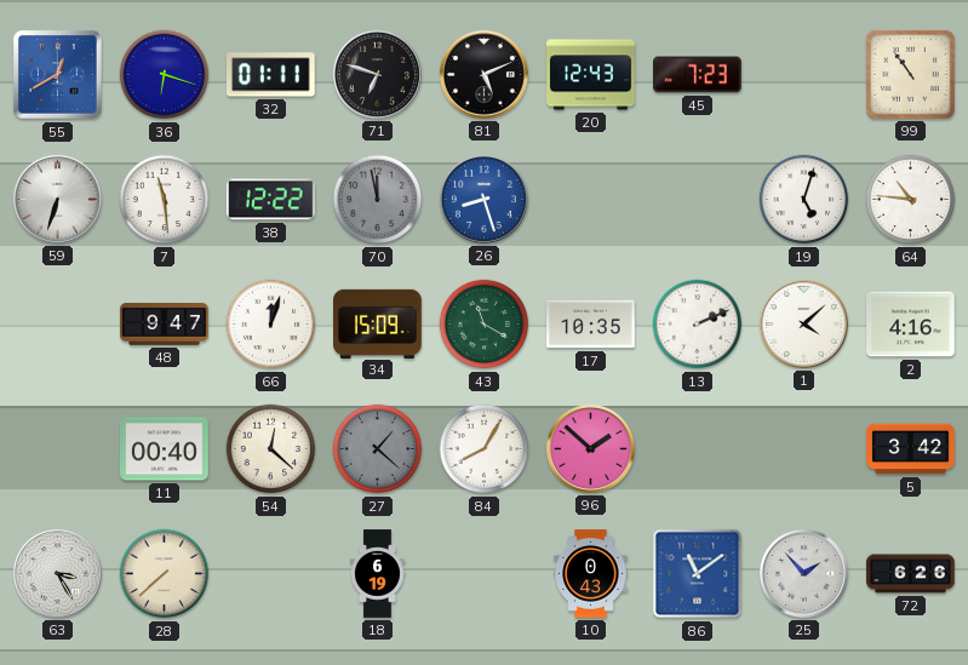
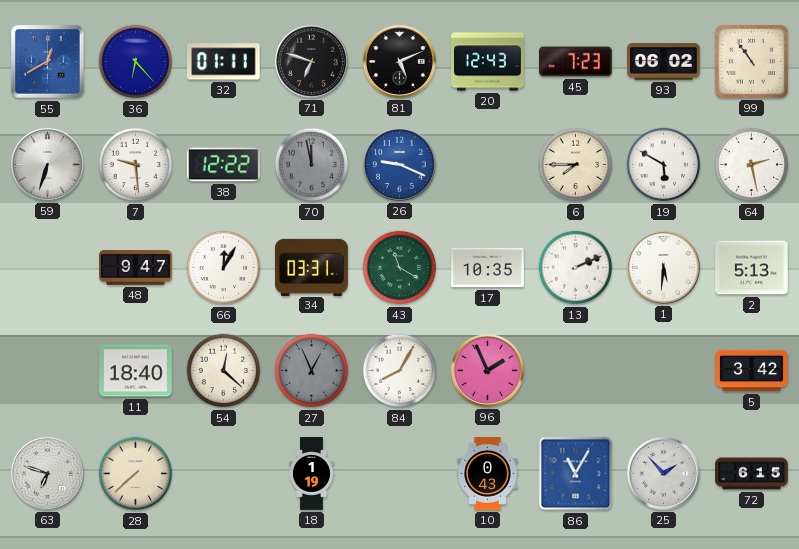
36: 6:18 -> 6:23
93: none -> 06:02
7: 11:29 -> 9:29
26: 8:27 -> 9:19
6: none -> 7:45
19: 5:03 -> 5:50
64: 10:46 -> 2:28
66: 12:03 -> 12:05
34: 15:09 -> 03:31
1: 4:08 -> 5:31
2: 4:16 -> 5:13
11: 00:40 -> 18:40
27: 1:22 -> 12:56
96: 1:52 -> 1:56
63: 3:25 -> 6:48
18: 6:19 -> 1:19
86: 11:09 -> 11:05
72: 6:26 -> 6:15
